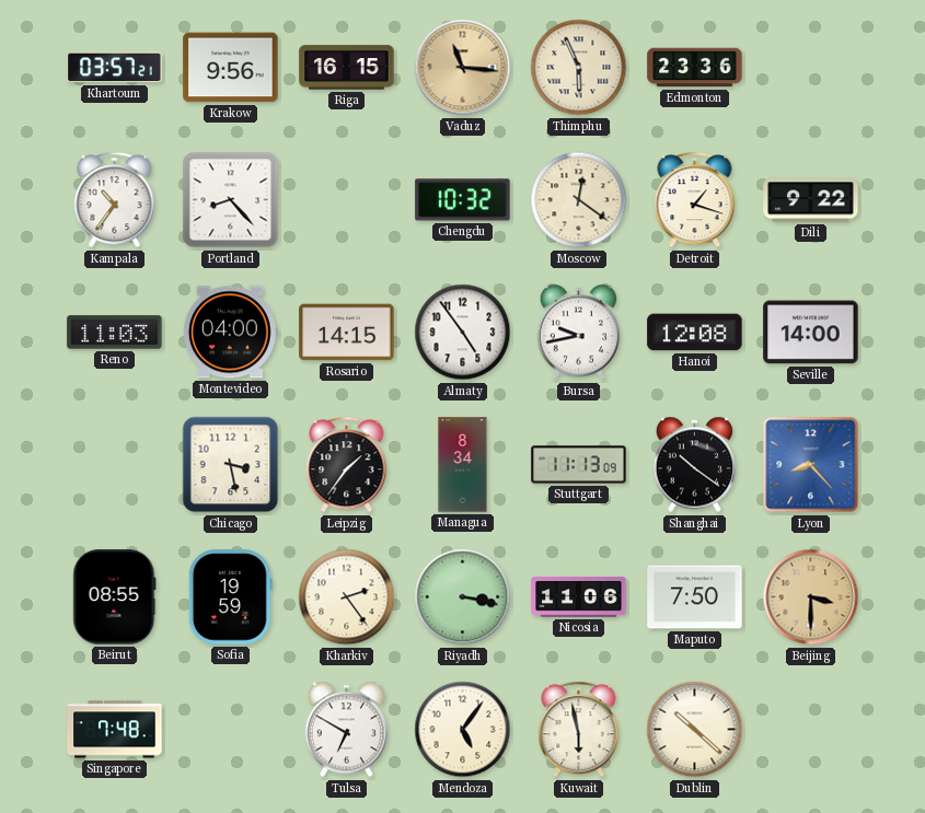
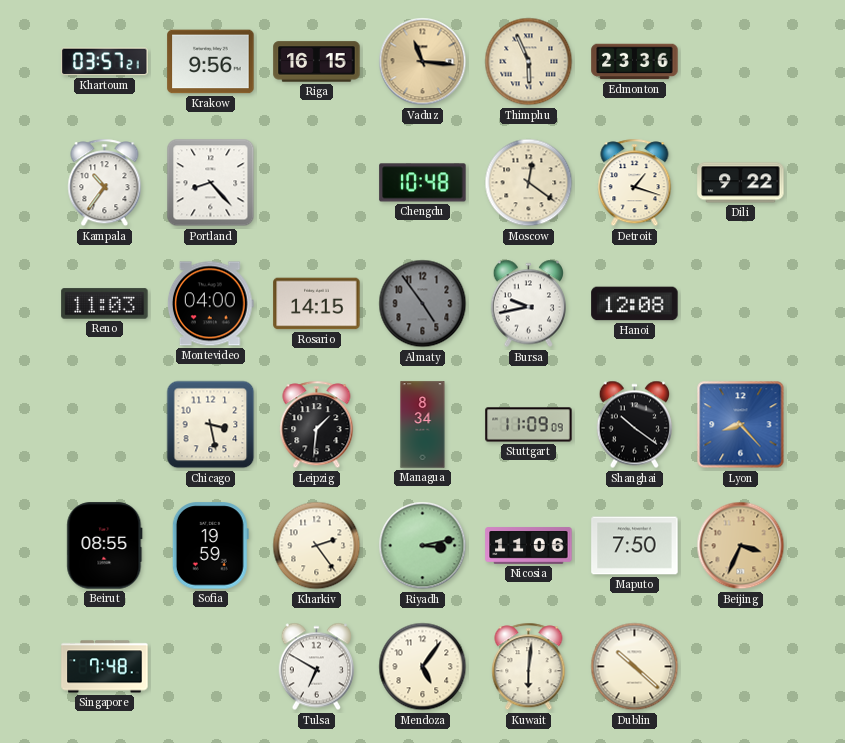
Chengdu: 10:32 -> 10:48
Almaty dial: white -> grey
Seville: 14:00 -> none
Leipzig: 1:36 -> 1:31
Stuttgart: 11:13 -> 11:09
Riyadh: 3:17 -> 3:13
Beijing: 3:30 -> 3:34
Kuwait: 5:58 -> 6:01
